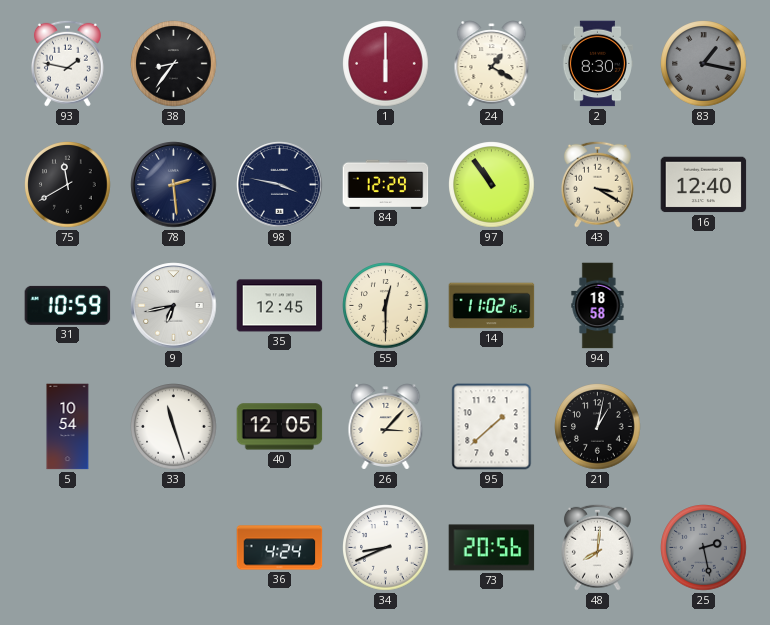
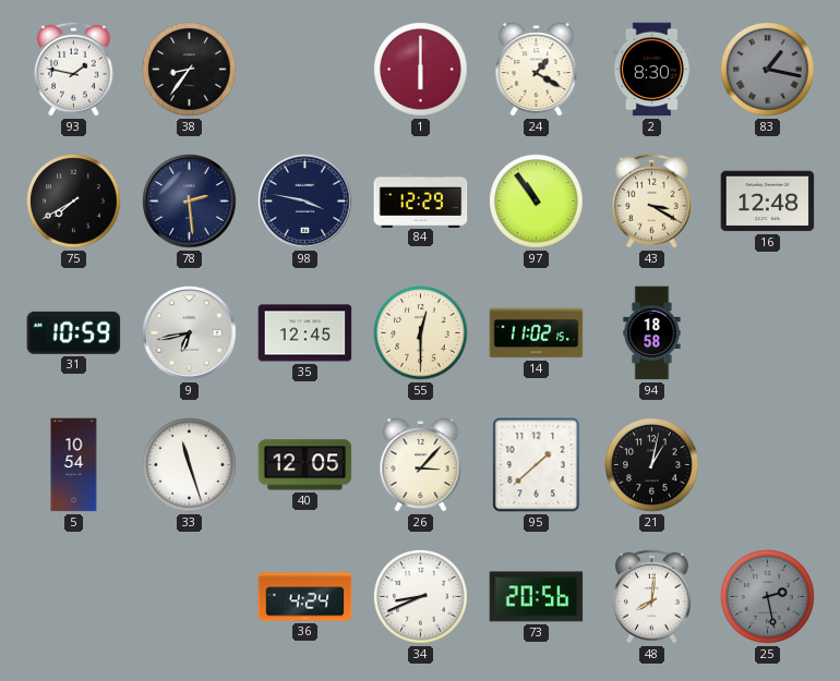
75: 11:40 -> 7:40
16: 12:40 -> 12:48
